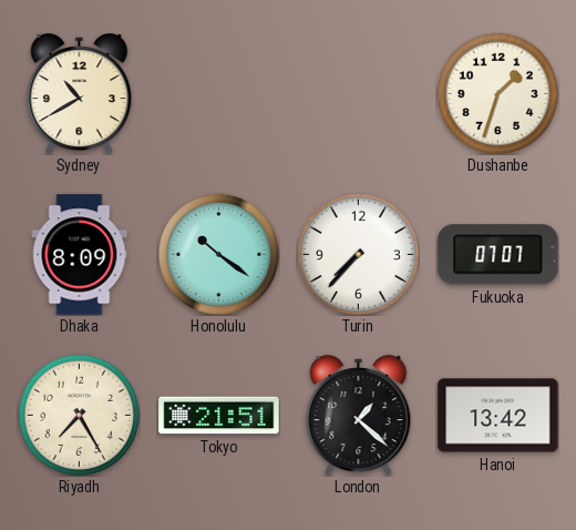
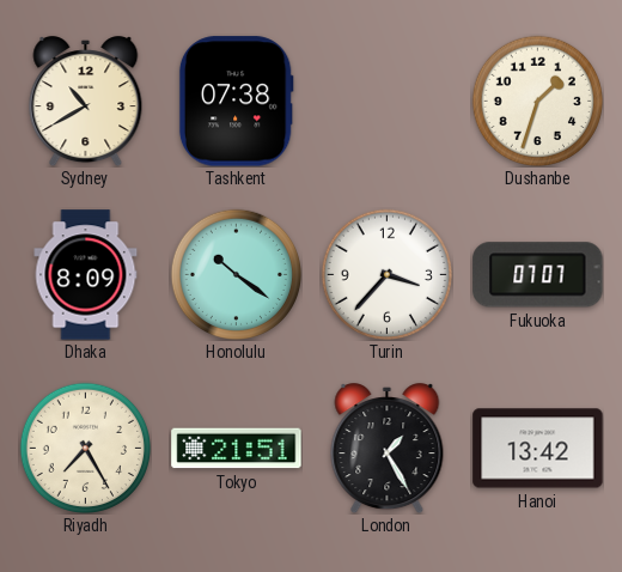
Tashkent: none -> 07:38
Turin: 7:37 -> 3:37
London: 1:22 -> 1:25
